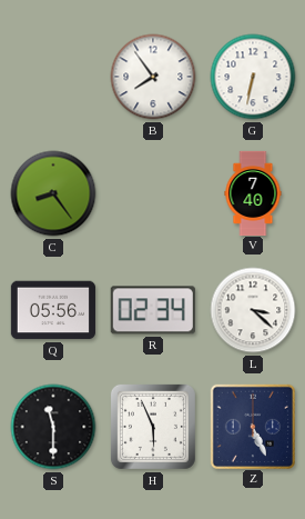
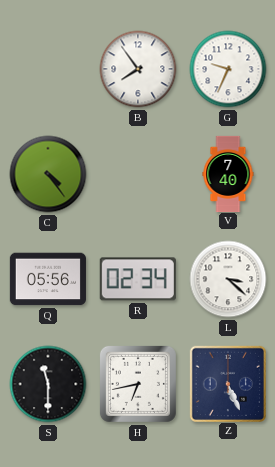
G: 6:32 -> 9:34
C: 8:24 -> 4:24
H: 5:56 -> 6:43
